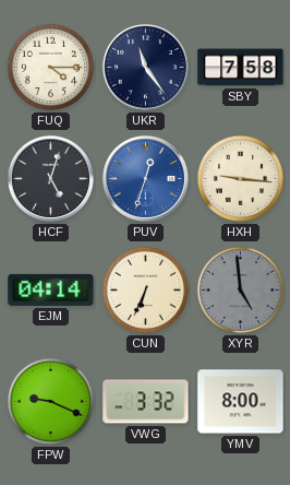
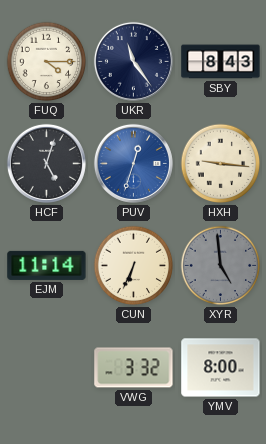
SBY: 7:58 -> 8:43
EJM: 04:14 -> 11:14
FPW: 9:19 -> none
